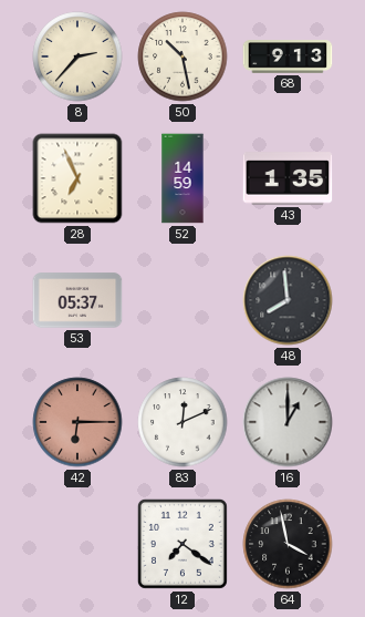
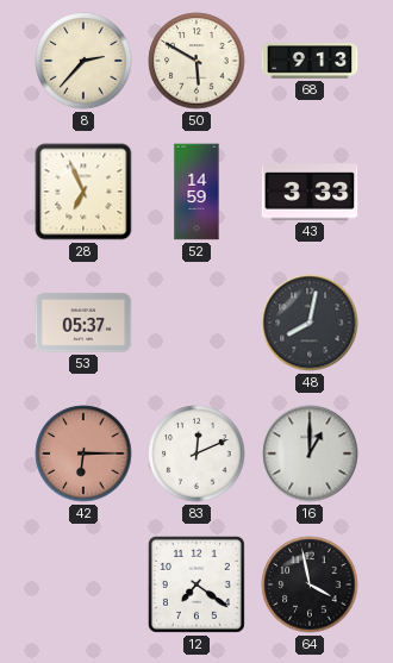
50: 10:28 -> 5:50
43: 1:35 -> 3:33
48: 7:59 -> 8:02
